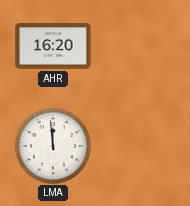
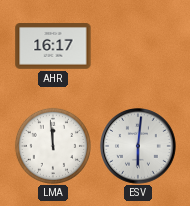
AHR: 16:20 -> 16:17
ESV: none -> 6:01
